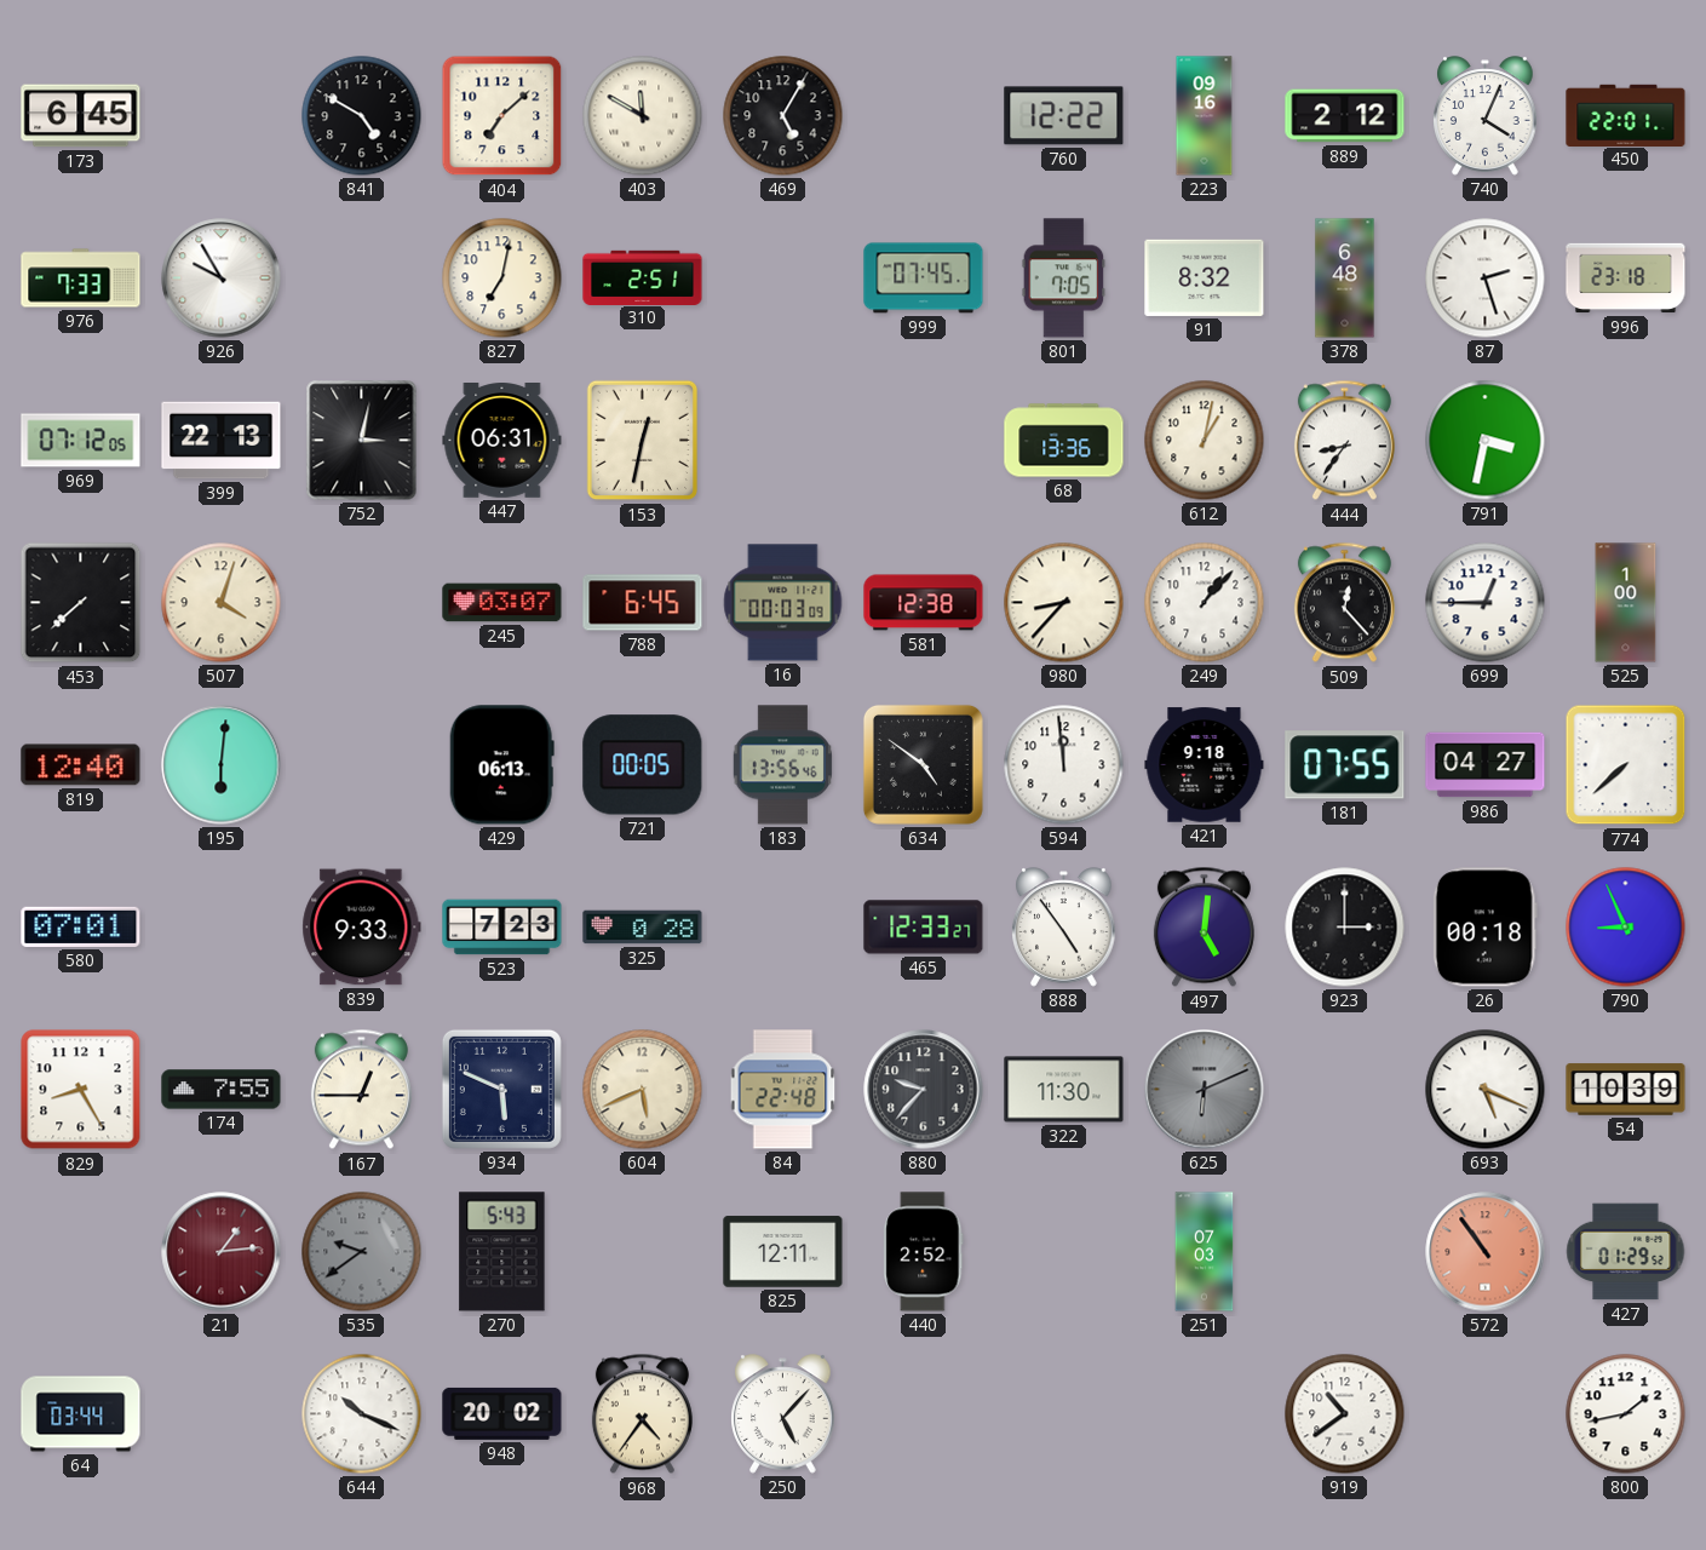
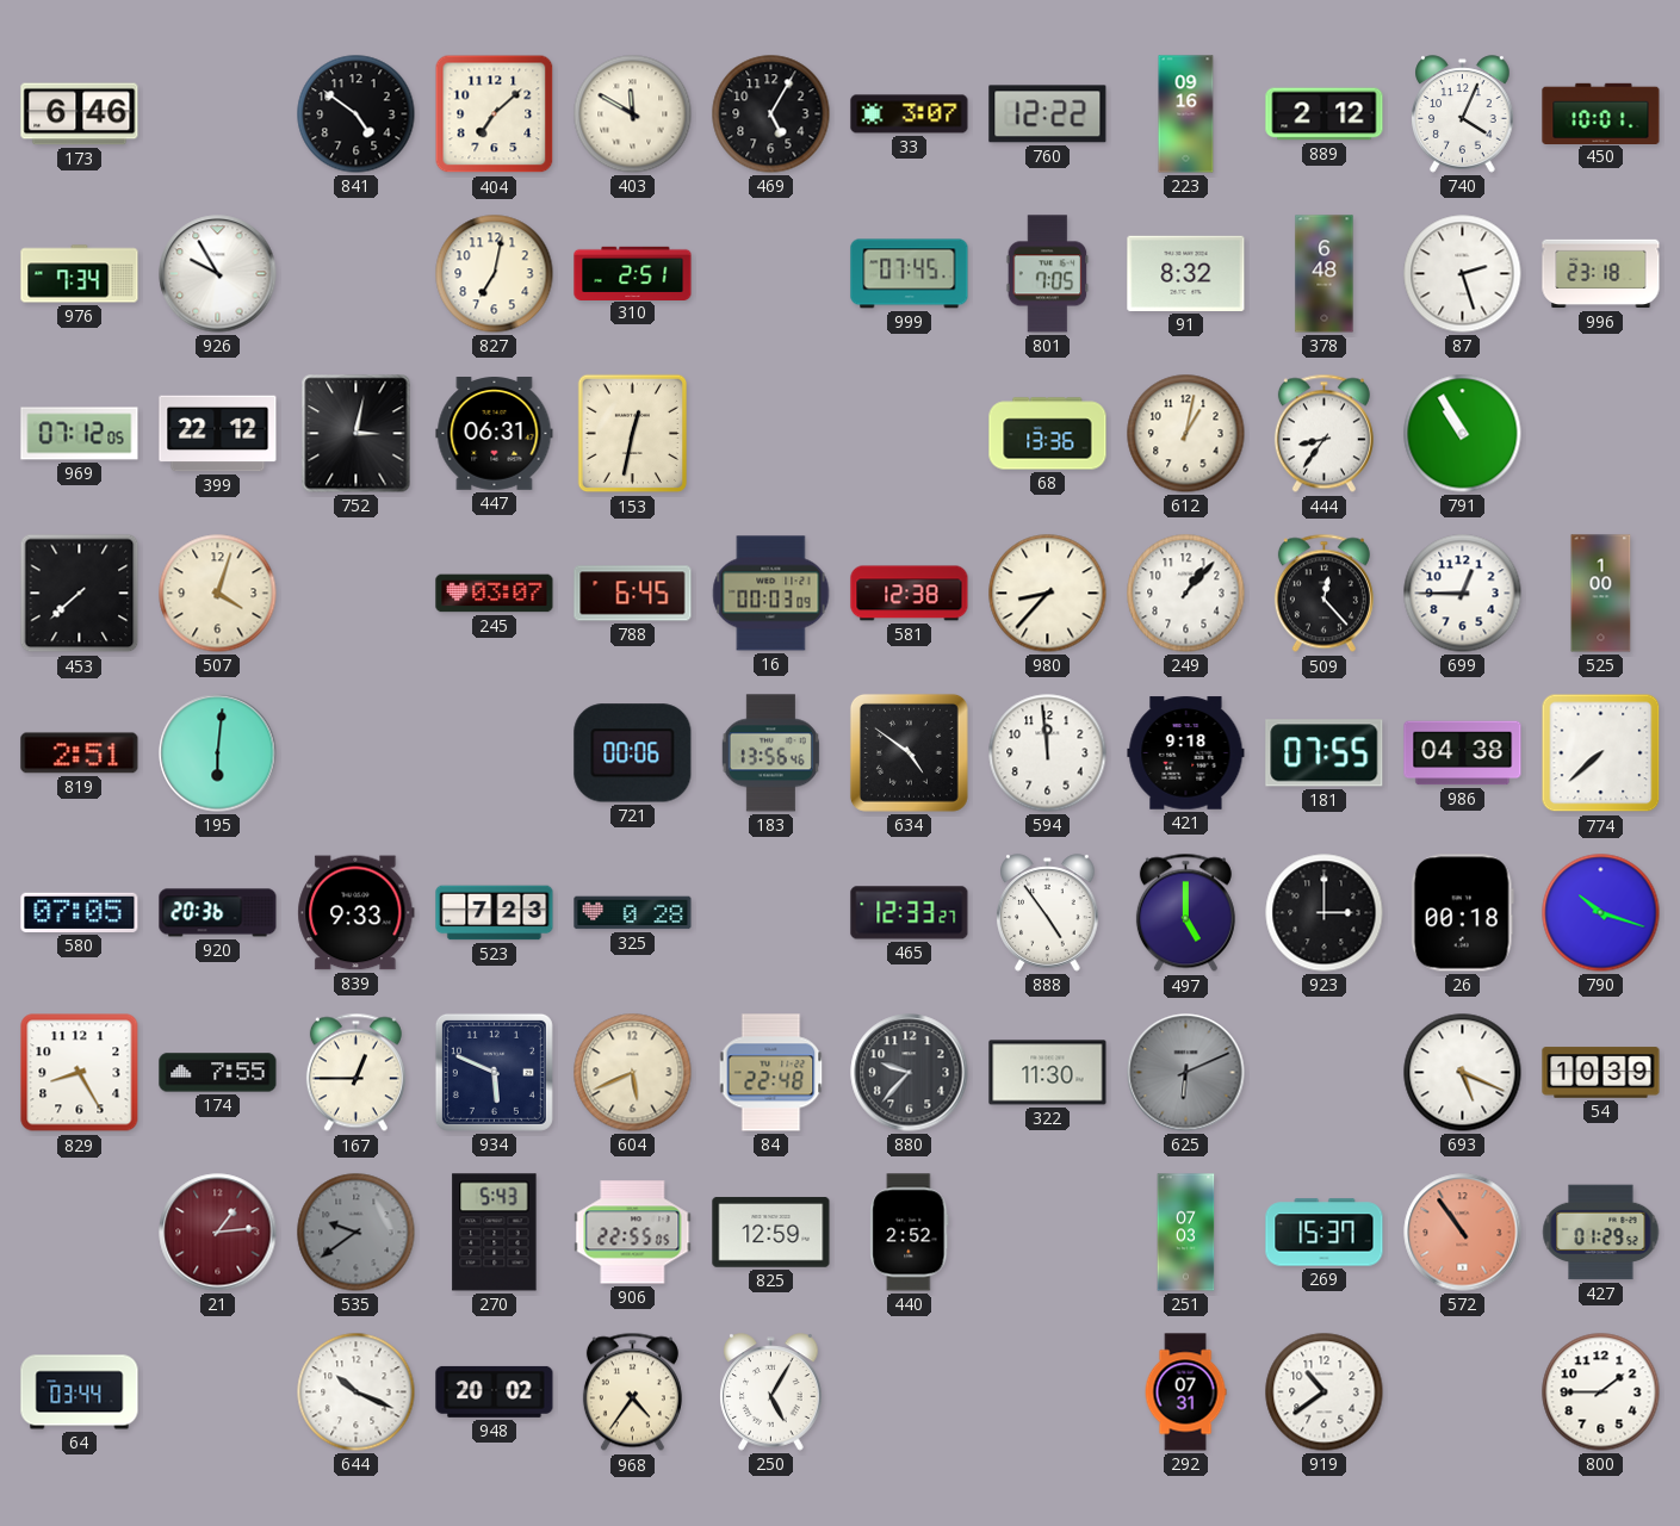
173: 6:45 -> 6:46
841: 4:50 -> 4:51
33: none -> 3:07
450: 22:01 -> 10:01
976: 7:33 -> 7:34
399: 22:13 -> 22:12
791: 3:32 -> 10:55
819: 12:40 -> 2:51
429: 06:13 -> none
721: 00:05 -> 00:06
986: 04:27 -> 04:38
580: 07:01 -> 07:05
920: none -> 20:36
497: 5:01 -> 5:00
790: 8:56 -> 10:18
906: none -> 22:55
825: 12:11 -> 12:59
269: none -> 15:37
250: 5:07 -> 5:05
292: none -> 07:31
800: 1:43 -> 1:45
